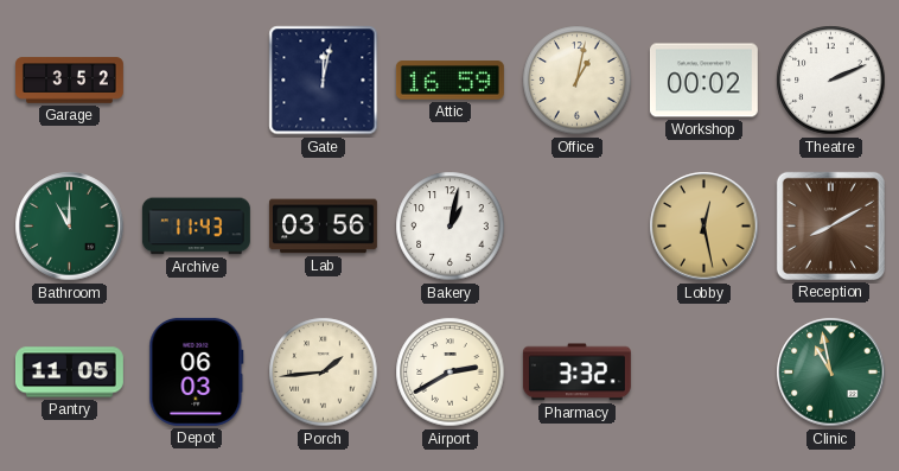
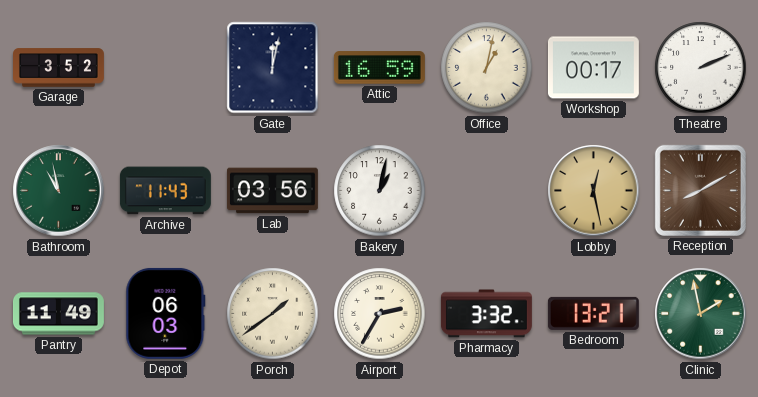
Workshop: 00:02 -> 00:17
Bathroom: 11:00 -> 10:58
Pantry: 11:05 -> 11:49
Porch: 1:44 -> 1:39
Airport: 2:40 -> 2:35
Bedroom: none -> 13:21
Clinic: 10:58 -> 1:58
